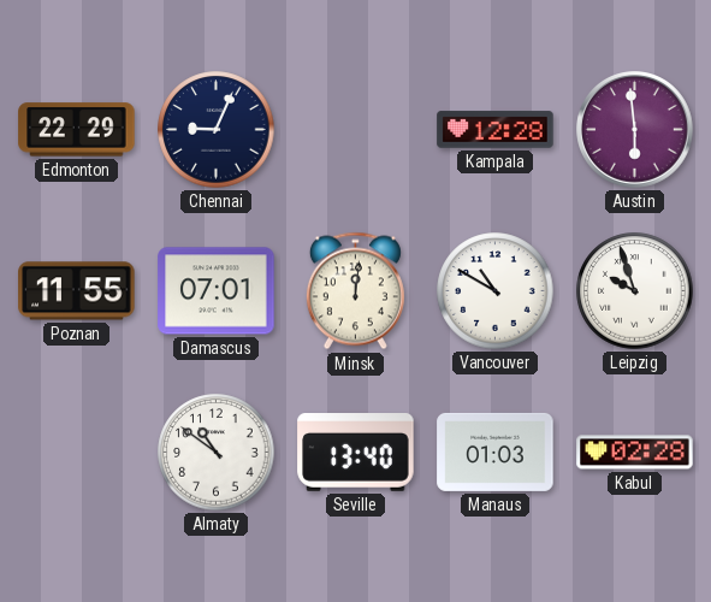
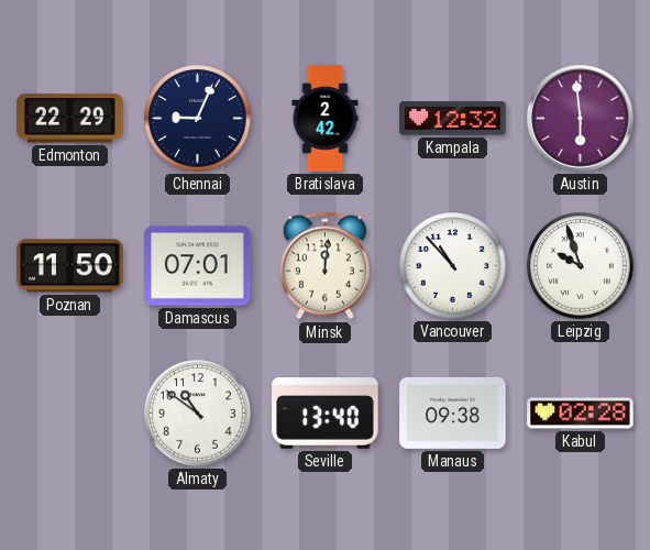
Bratislava: none -> 2:42
Kampala: 12:28 -> 12:32
Poznan: 11:55 -> 11:50
Vancouver: 10:50 -> 10:53
Manaus: 01:03 -> 09:38
